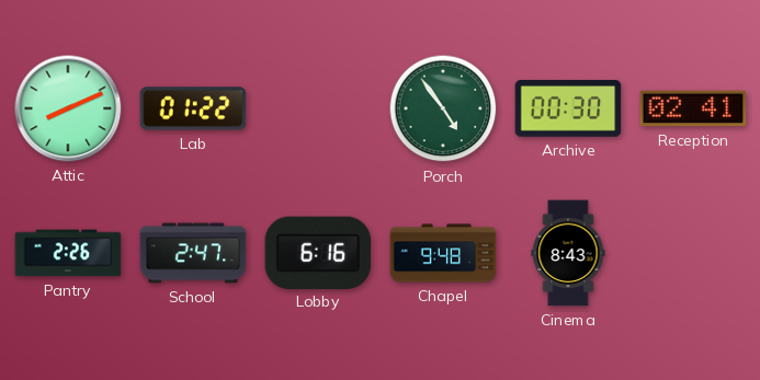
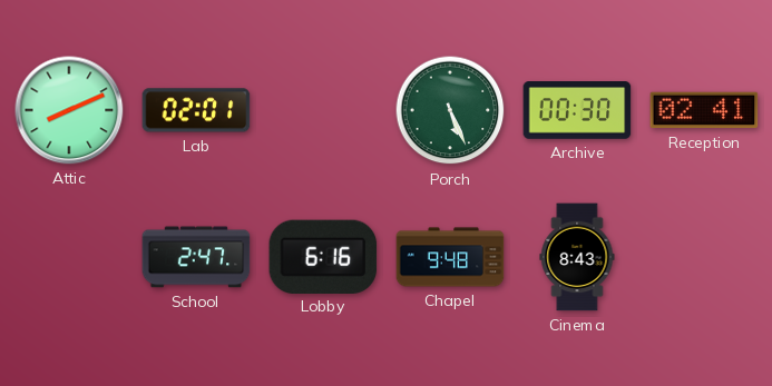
Lab: 01:22 -> 02:01
Porch: 4:54 -> 5:26
Pantry: 2:26 -> none
